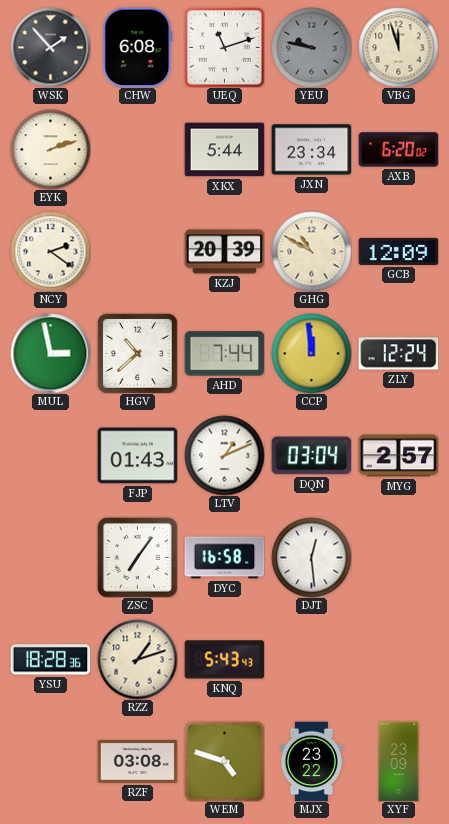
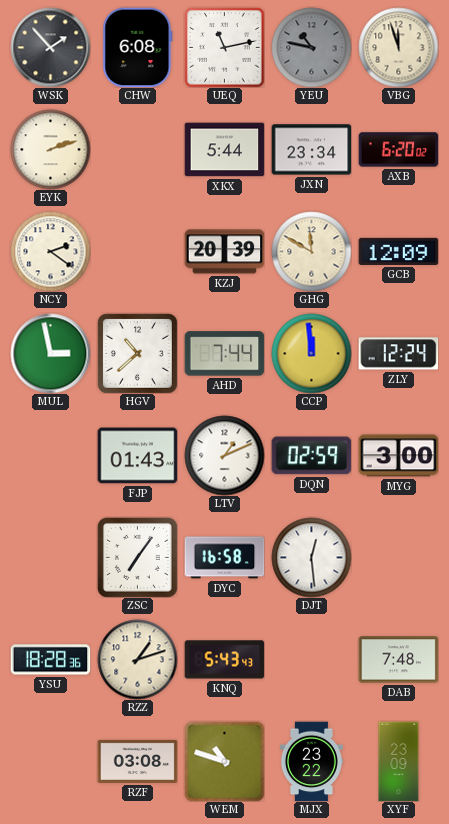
UEQ: 11:12 -> 11:13
YEU: 9:47 -> 10:47
GHG: 10:50 -> 11:50
DQN: 03:04 -> 02:59
MYG: 2:57 -> 3:00
DAB: none -> 7:48
WEM: 4:48 -> 10:48
